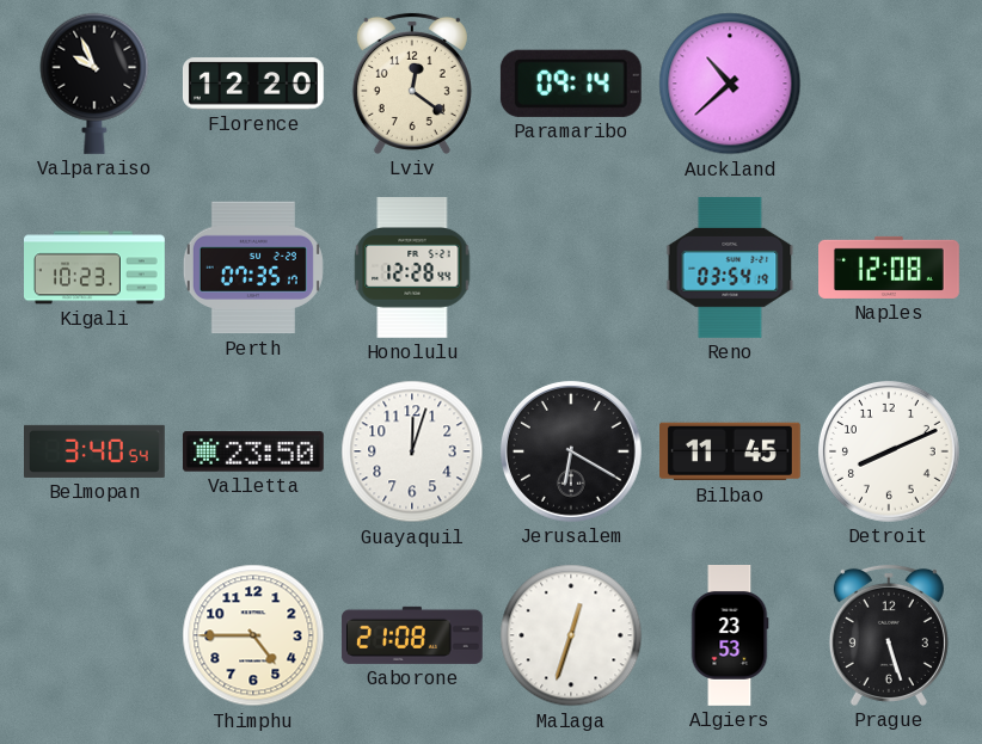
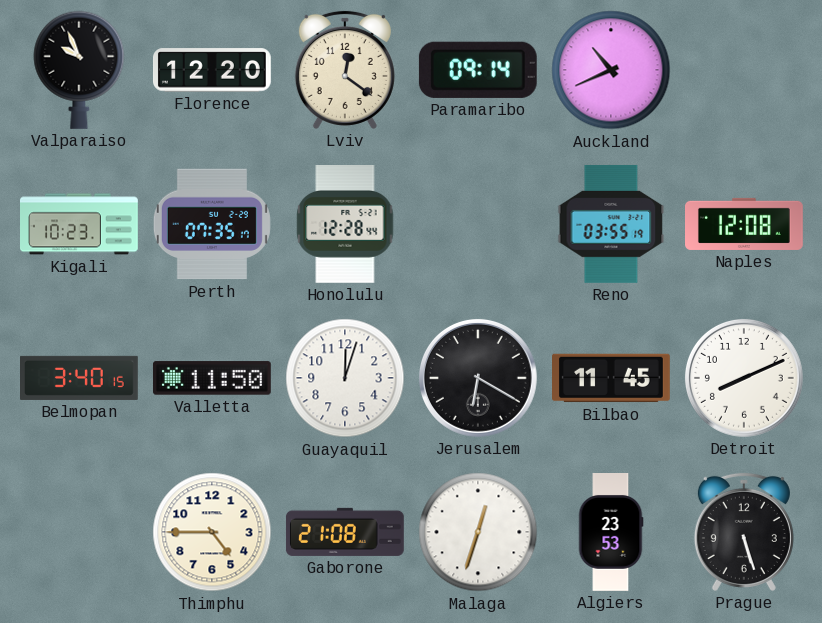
Auckland: 10:38 -> 10:41
Reno: 03:54 -> 03:55
Belmopan: 3:40:54 -> 3:40:15
Valletta: 23:50 -> 11:50
